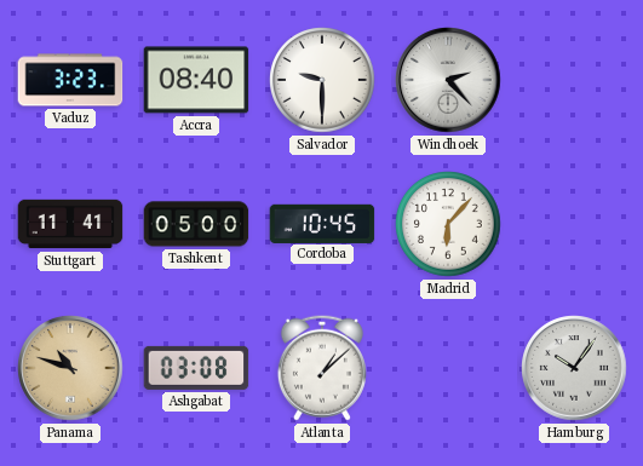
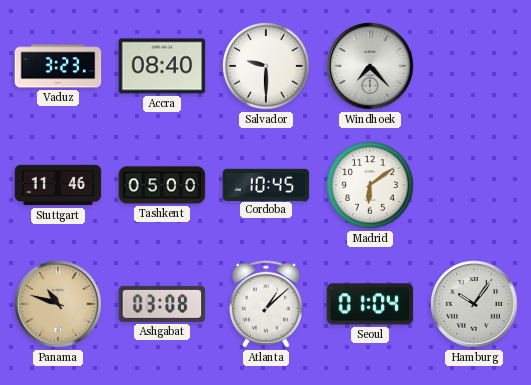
Windhoek: 2:23 -> 7:23
Stuttgart: 11:41 -> 11:46
Madrid: 6:07 -> 6:09
Seoul: none -> 01:04
